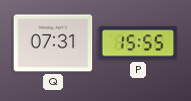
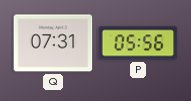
P: 15:55 -> 05:56
